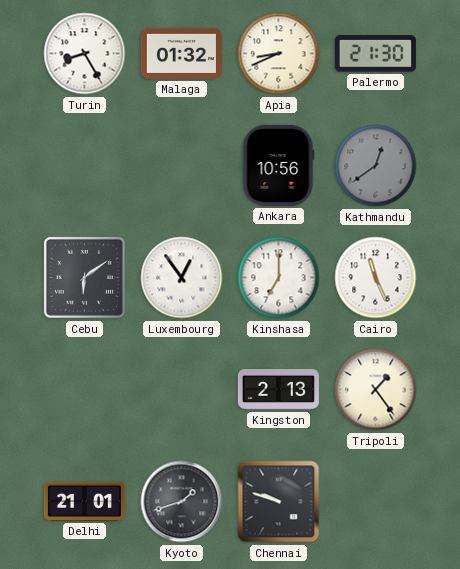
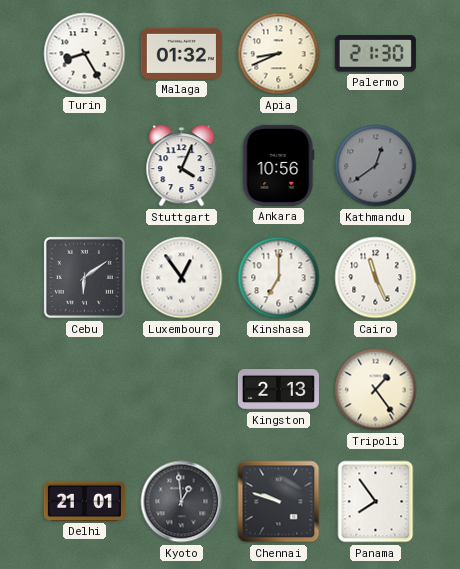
Stuttgart: none -> 4:04
Kyoto: 1:42 -> 12:59
Panama: none -> 7:54
